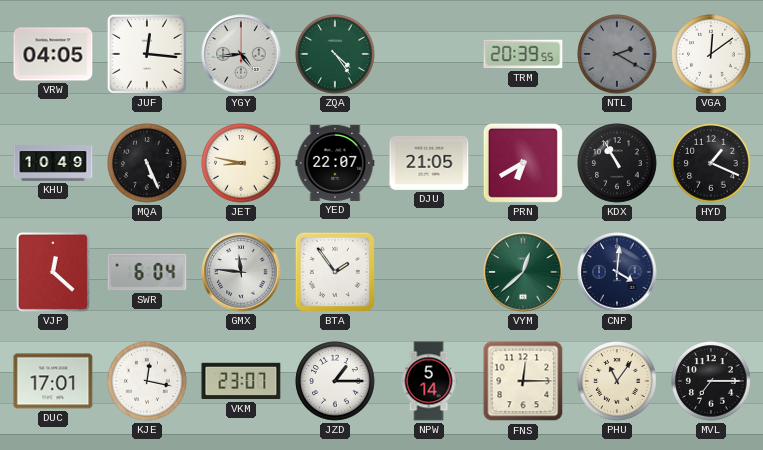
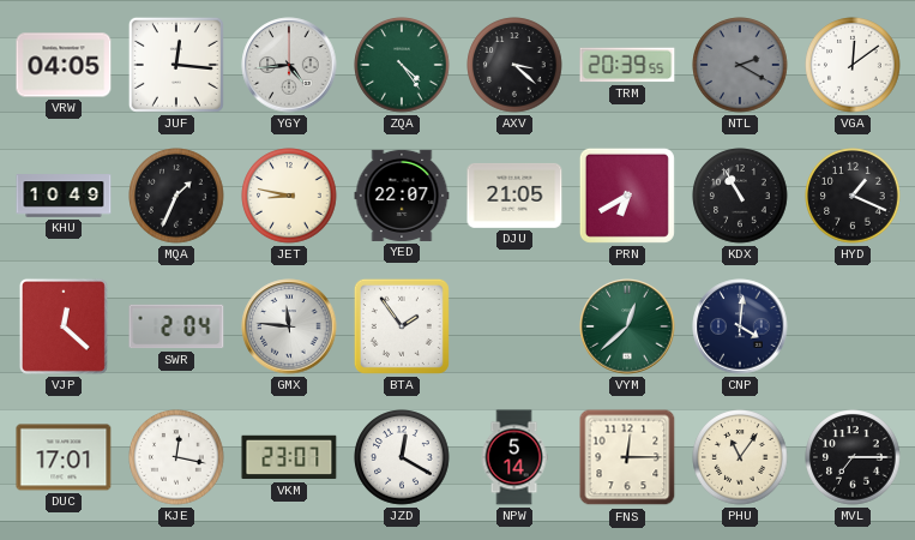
AXV: none -> 3:22
MQA: 5:26 -> 1:34
SWR: 6:04 -> 2:04
JZD: 1:15 -> 12:20
